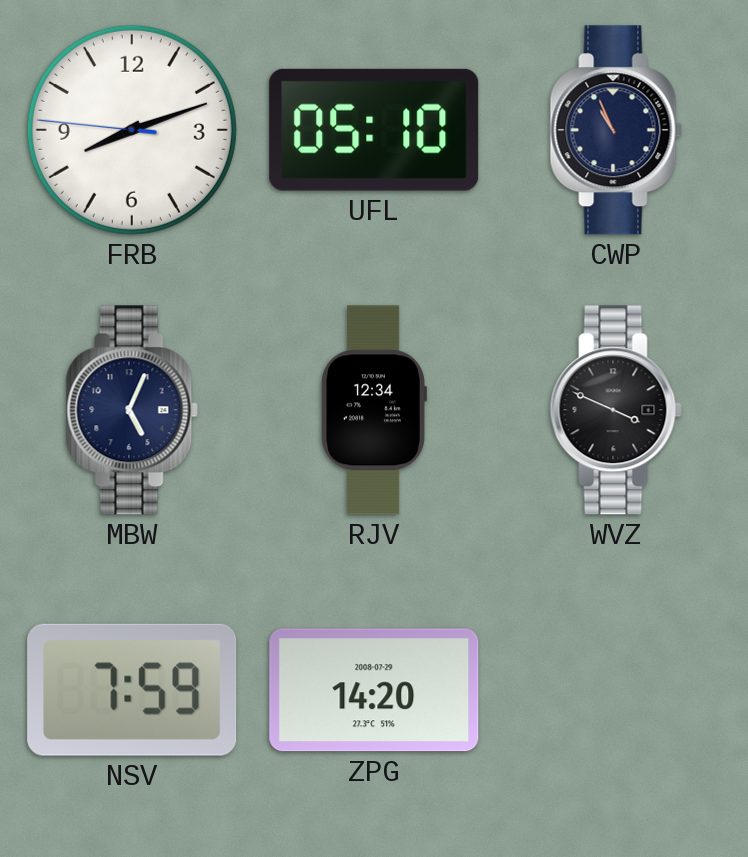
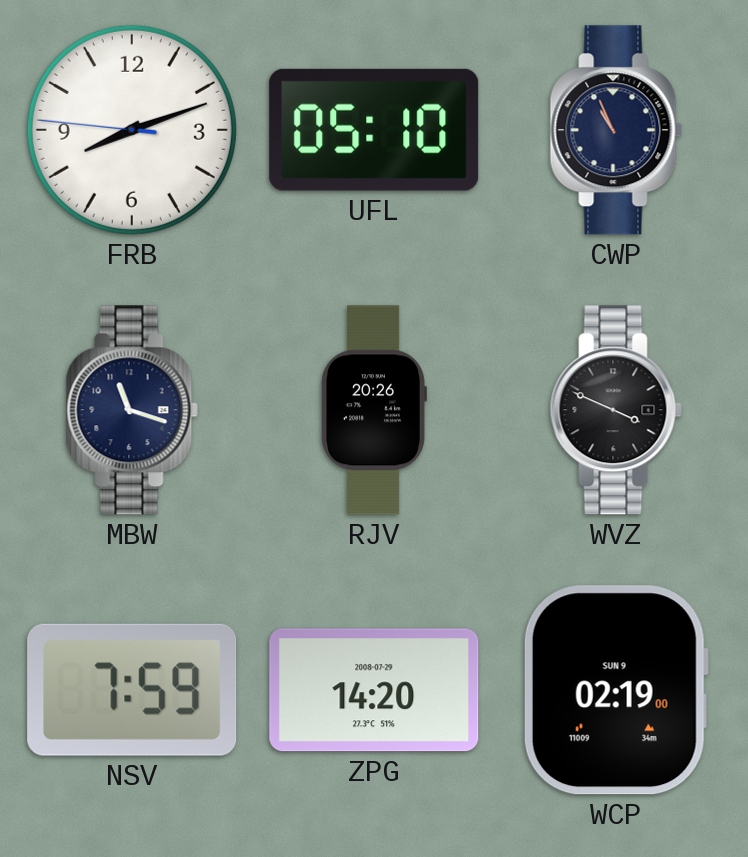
MBW: 5:04 -> 11:18
RJV: 12:34 -> 20:26
WCP: none -> 02:19
